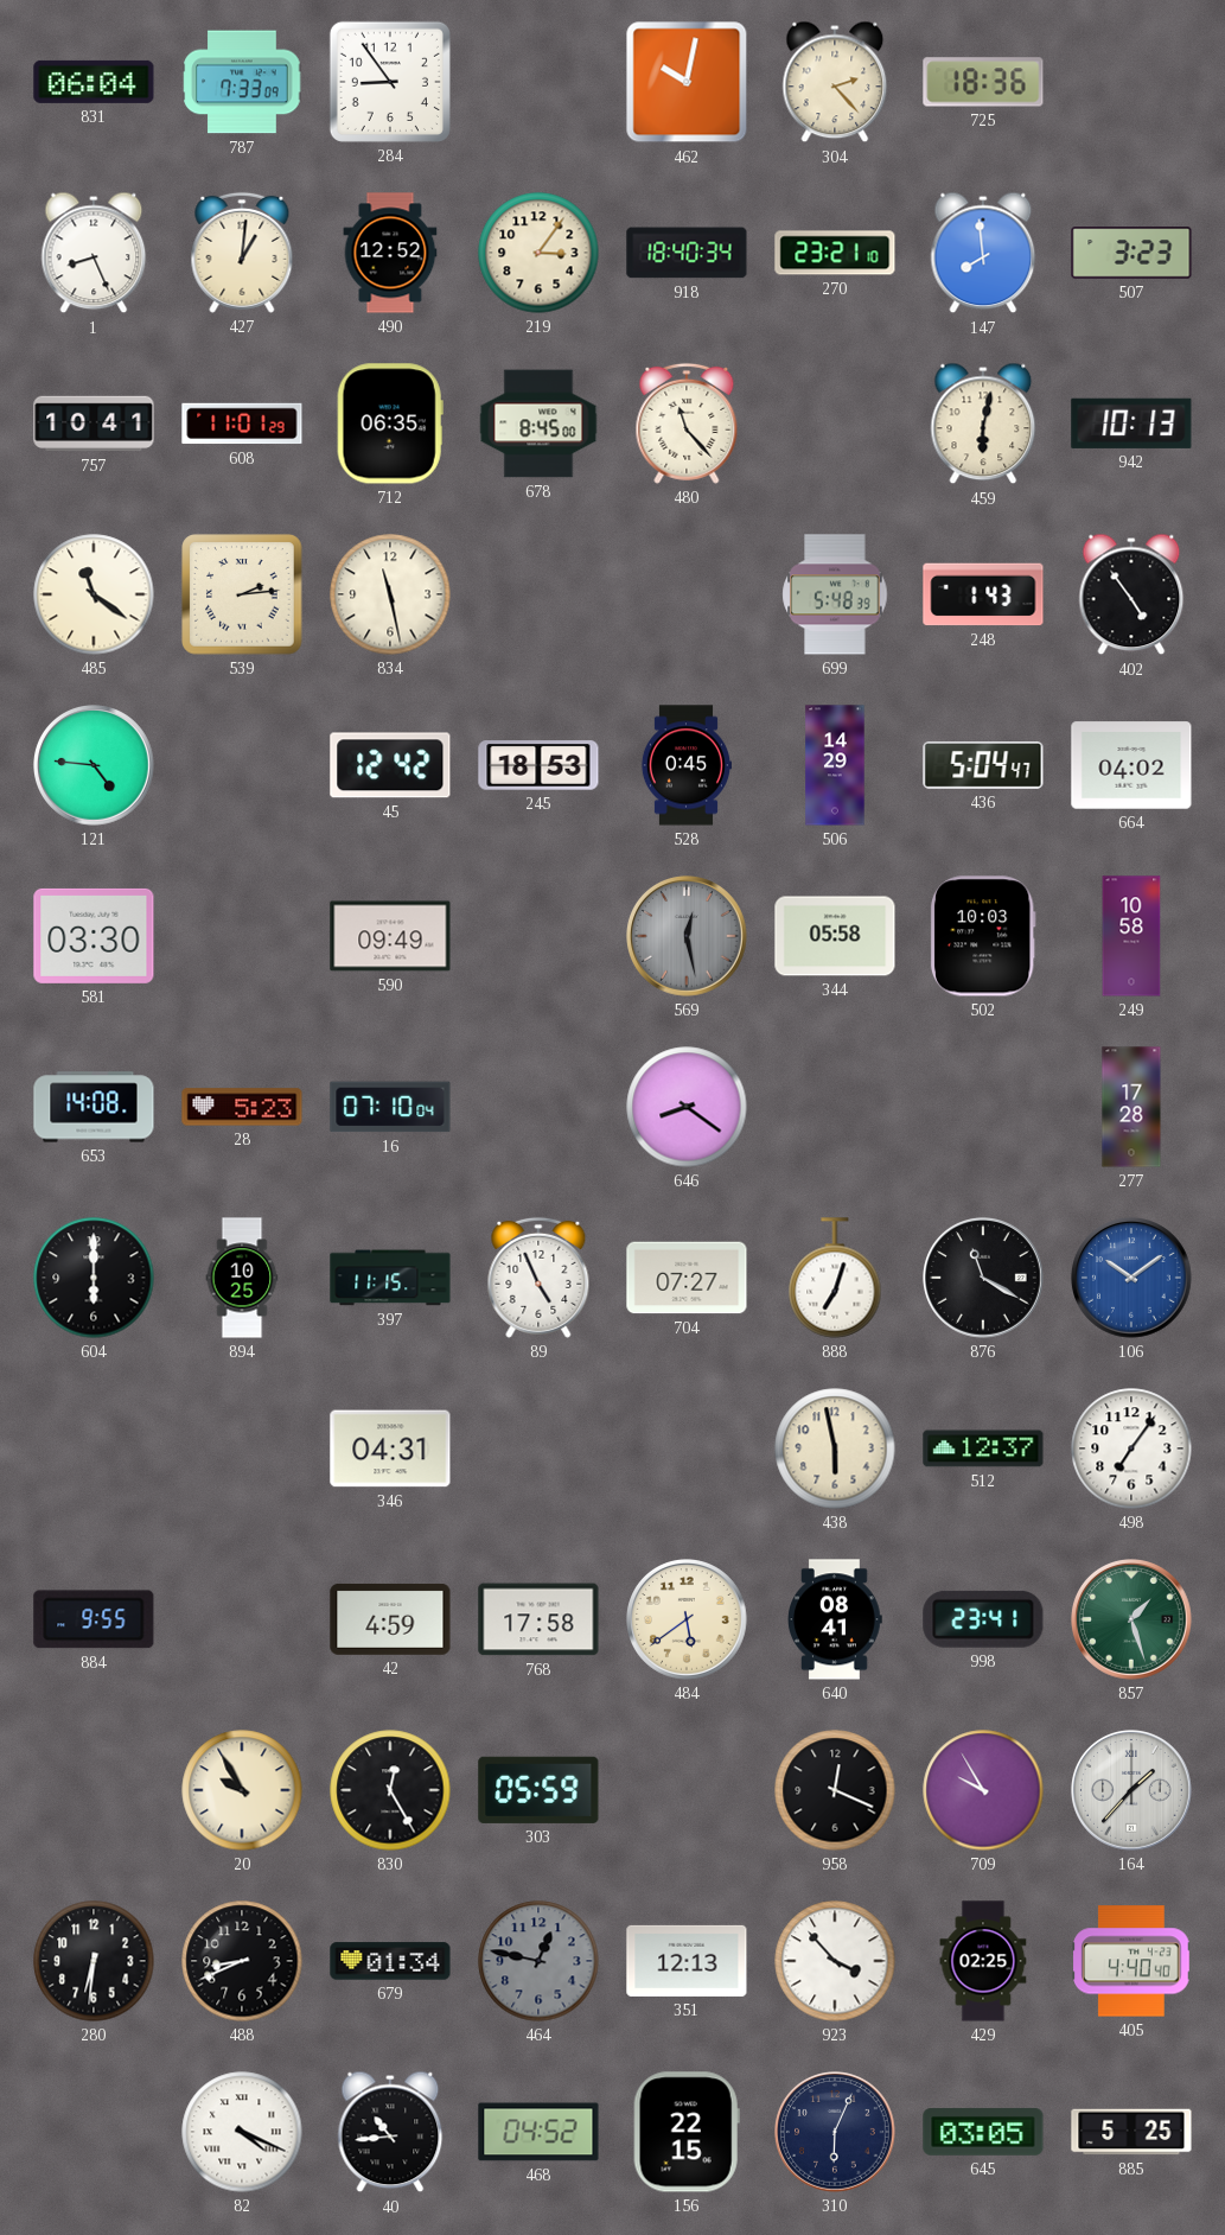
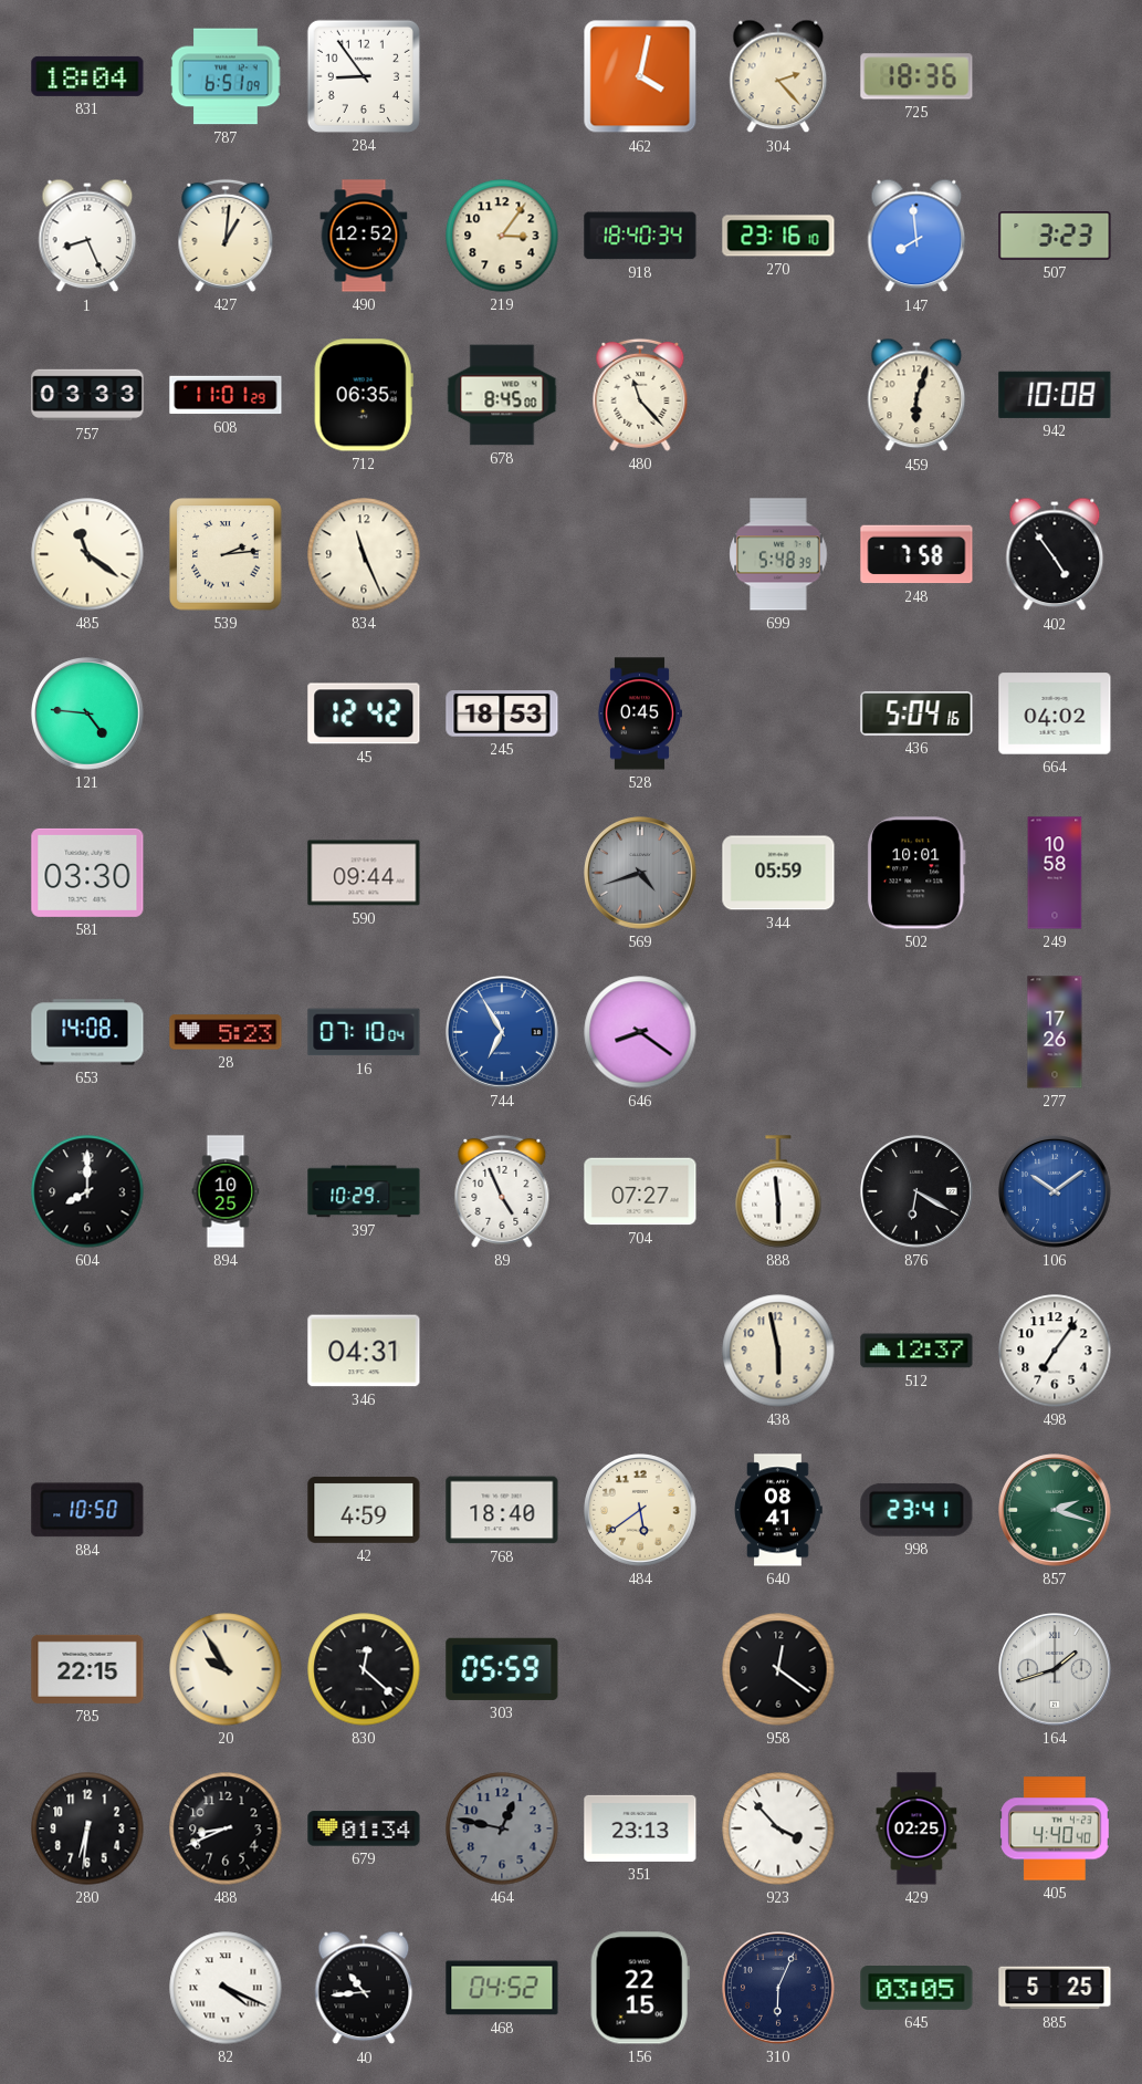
831: 06:04 -> 18:04
787: 7:33 -> 6:51
462: 10:02 -> 4:02
270: 23:21 -> 23:16
757: 10:41 -> 03:33
459: 6:02 -> 6:03
942: 10:13 -> 10:08
834: 11:28 -> 11:26
248: 1:43 -> 7:58
506: 14:29 -> none
436: 5:04:47 -> 5:04:16
590: 09:49 -> 09:44
569: 12:28 -> 4:42
344: 05:58 -> 05:59
502: 10:03 -> 10:01
744: none -> 6:55
277: 17:28 -> 17:26
604: 6:00 -> 8:00
397: 11:15 -> 10:29
888: 7:03 -> 5:59
876: 11:20 -> 6:20
884: 9:55 -> 10:50
768: 17:58 -> 18:40
857: 1:27 -> 2:18
785: none -> 22:15
830: 12:25 -> 12:22
958: 12:19 -> 12:21
709: 9:55 -> none
164: 1:37 -> 1:42
351: 12:13 -> 23:13
